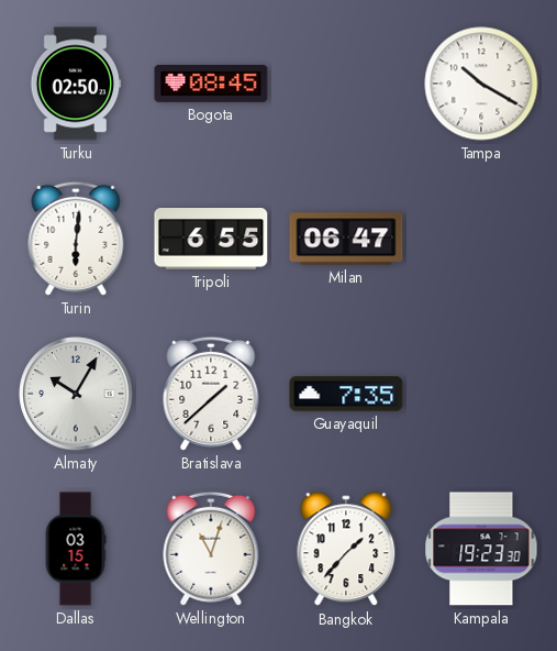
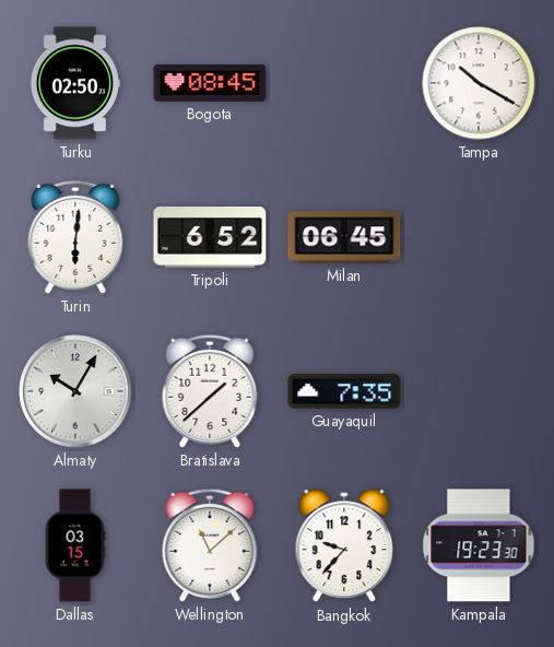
Tripoli: 6:55 -> 6:52
Milan: 06:47 -> 06:45
Wellington: 11:03 -> 11:08
Bangkok: 1:37 -> 9:37
